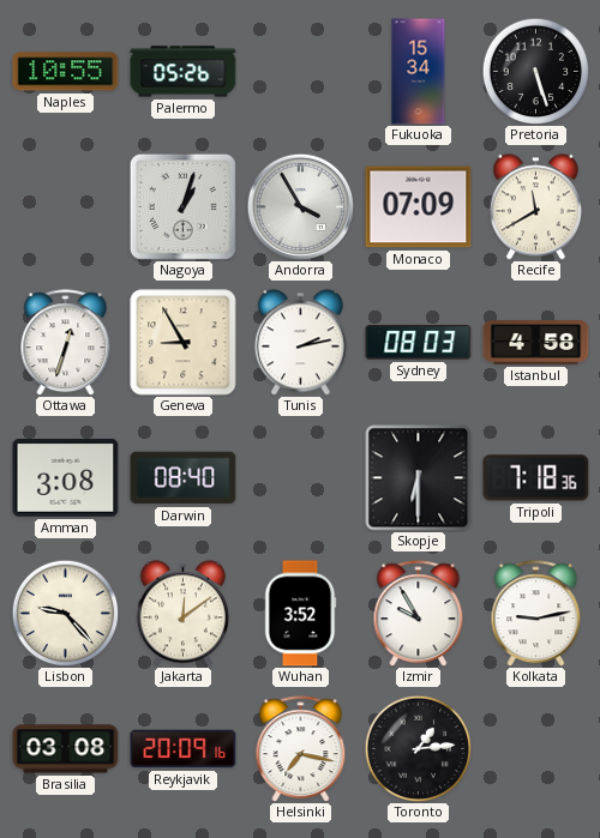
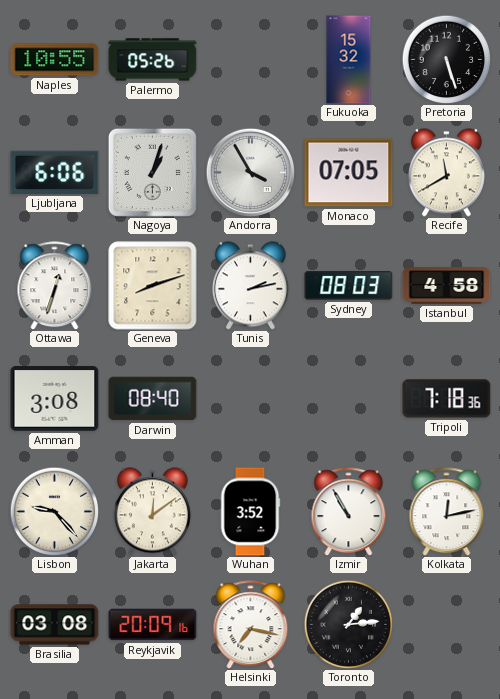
Fukuoka: 15:34 -> 15:32
Ljubljana: none -> 6:06
Monaco: 07:09 -> 07:05
Geneva: 8:55 -> 8:12
Skopje: 6:30 -> none
Izmir: 9:55 -> 10:55
Kolkata: 9:13 -> 12:13
